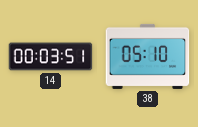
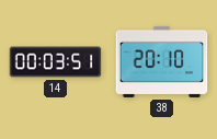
38: 05:10 -> 20:10
